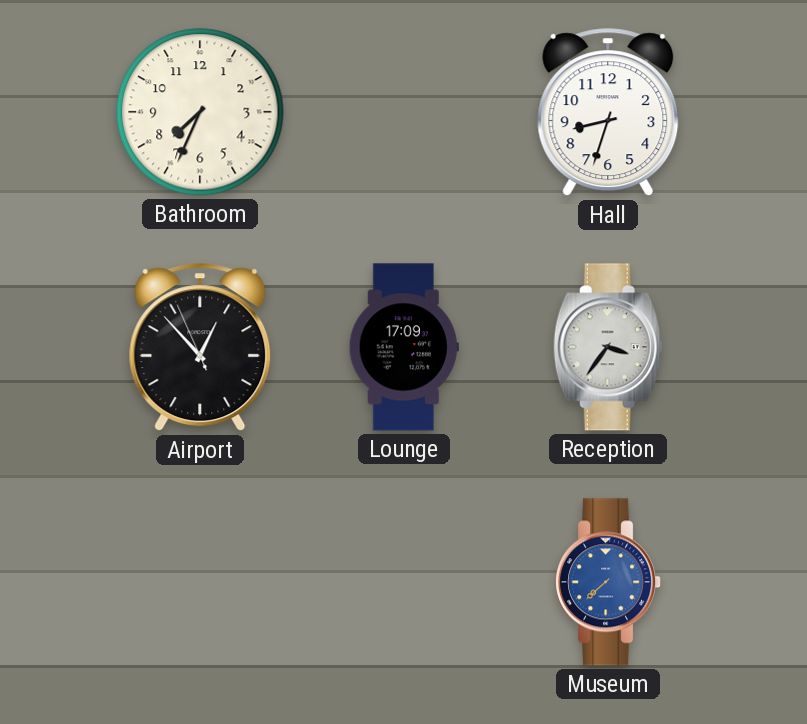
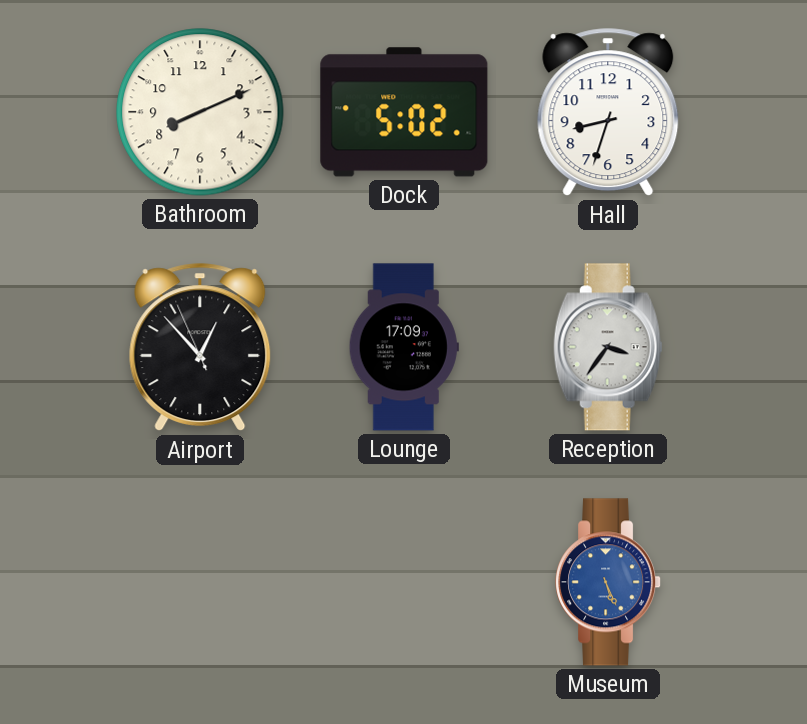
Bathroom: 7:34 -> 8:11
Dock: none -> 5:02
Museum: 7:38 -> 5:26
